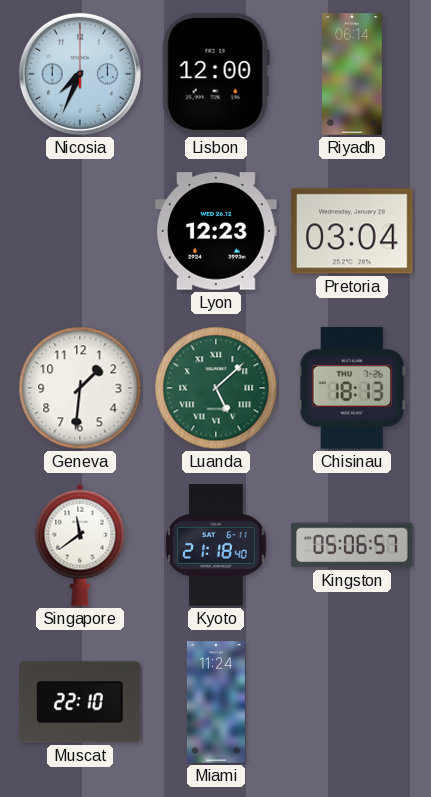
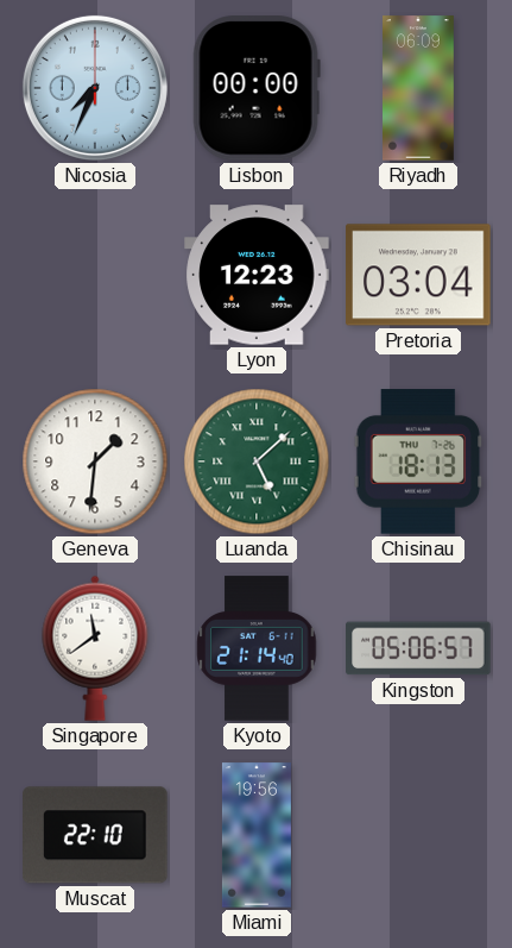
Lisbon: 12:00 -> 00:00
Riyadh: 06:14 -> 06:09
Kyoto: 21:18 -> 21:14
Miami: 11:24 -> 19:56
